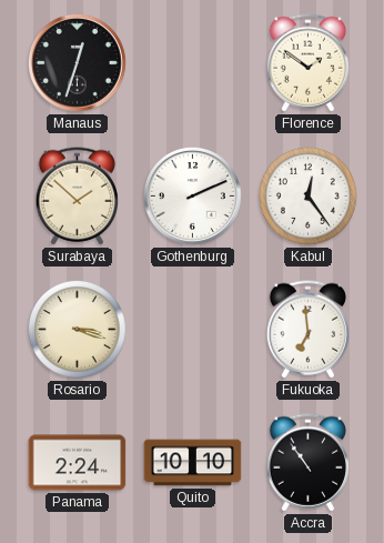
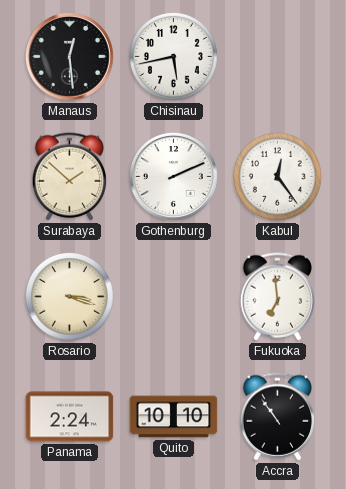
Manaus: 12:33 -> 12:29
Chisinau: none -> 5:43
Florence: 1:51 -> none
